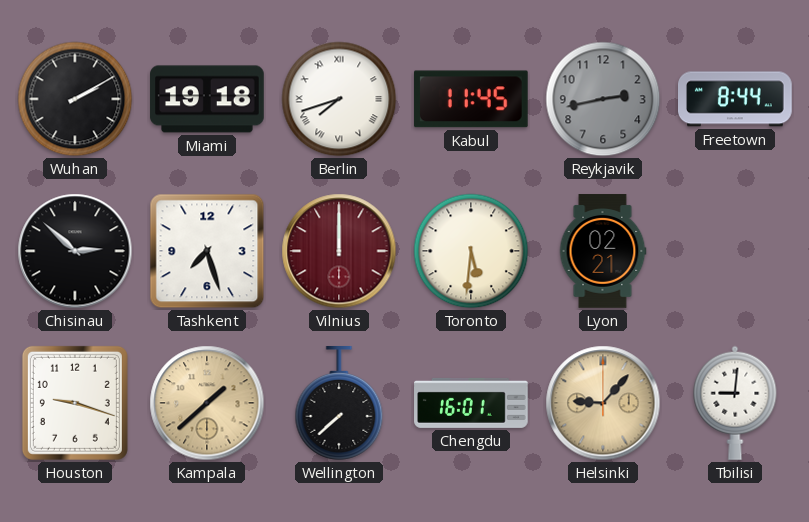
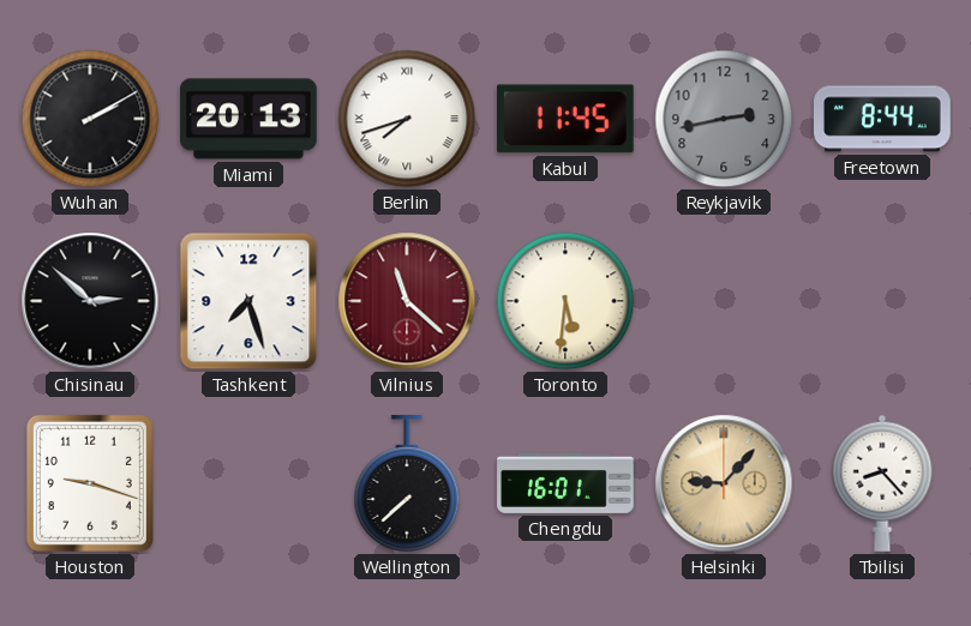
Miami: 19:18 -> 20:13
Vilnius: 12:00 -> 11:22
Lyon: 02:21 -> none
Kampala: 1:38 -> none
Tbilisi: 9:01 -> 8:23
